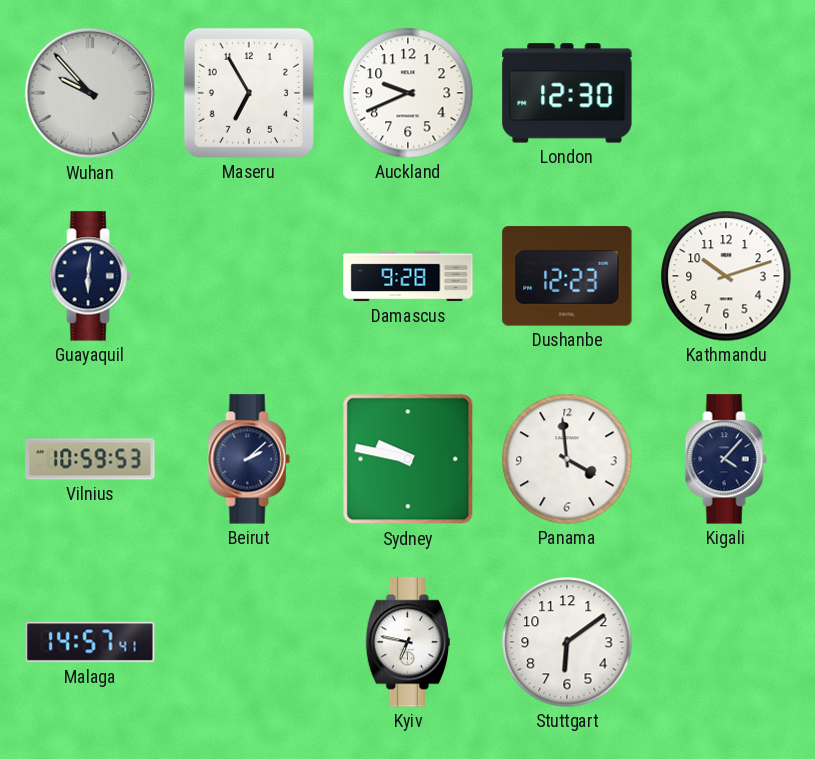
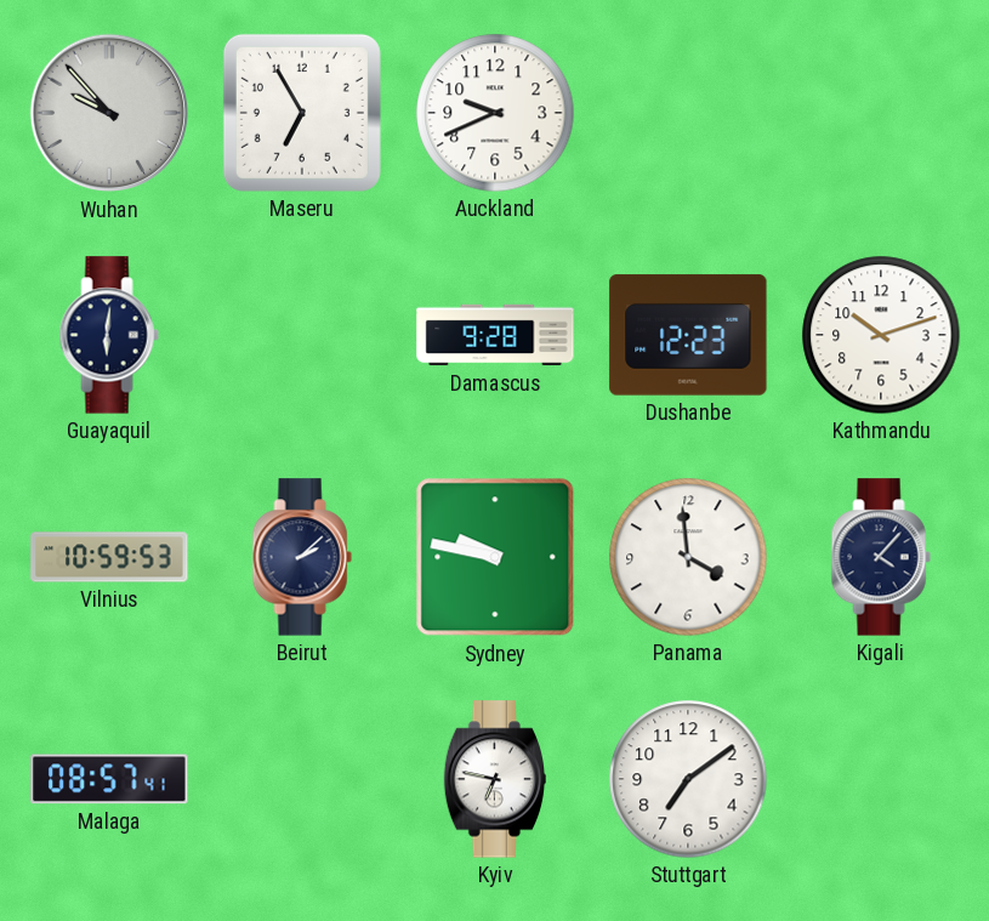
London: 12:30 -> none
Malaga: 14:57 -> 08:57
Stuttgart: 6:09 -> 7:09
